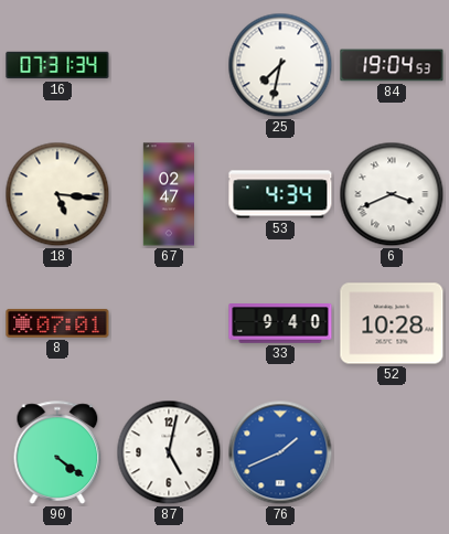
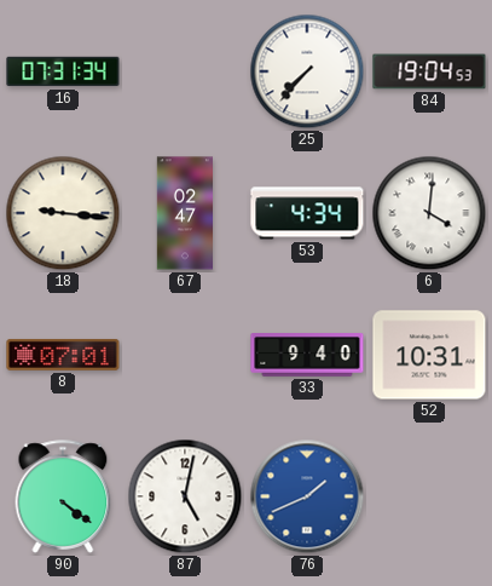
25: 7:32 -> 7:37
18: 5:16 -> 9:16
6: 3:41 -> 4:01
52: 10:28 -> 10:31
